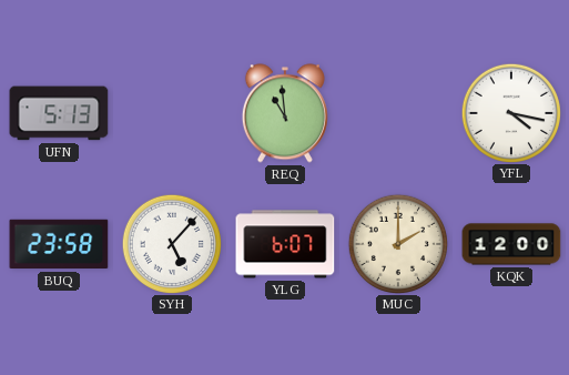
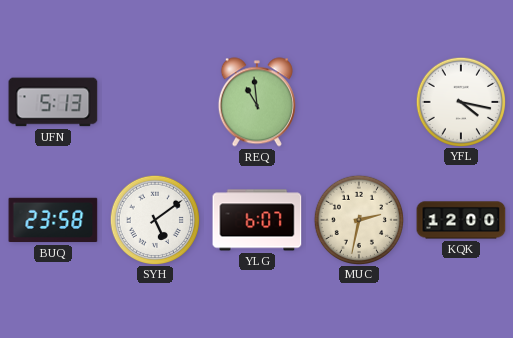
SYH: 5:07 -> 5:09
MUC: 2:00 -> 2:32
